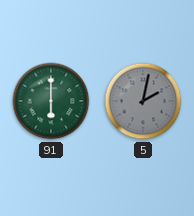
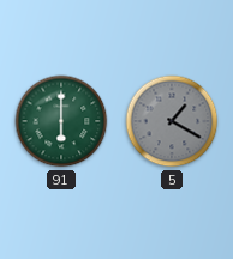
5: 2:02 -> 1:20
